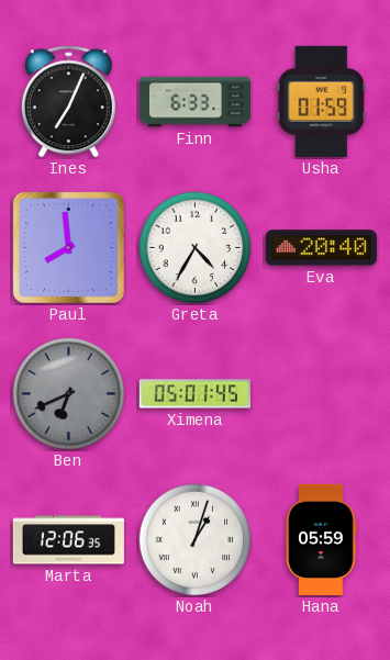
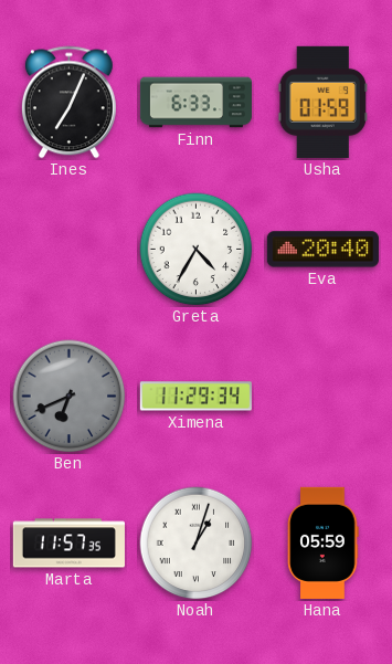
Paul: 7:59 -> none
Ximena: 05:01 -> 11:29
Marta: 12:06 -> 11:57
